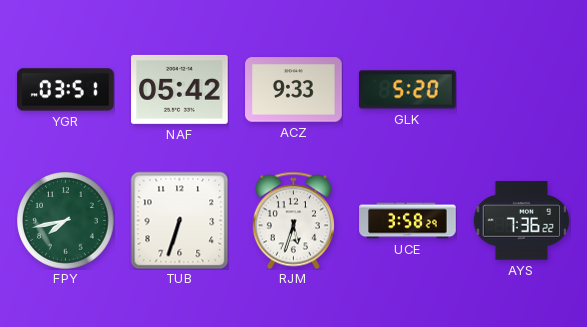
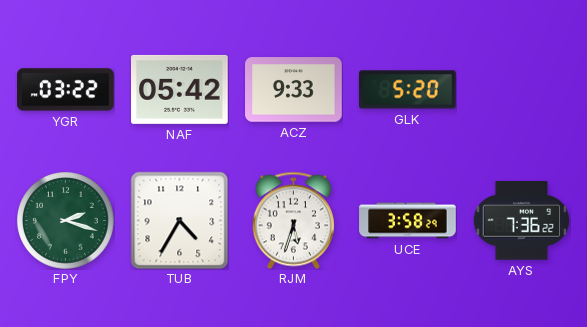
YGR: 03:51 -> 03:22
FPY: 7:43 -> 2:18
TUB: 6:33 -> 4:35
